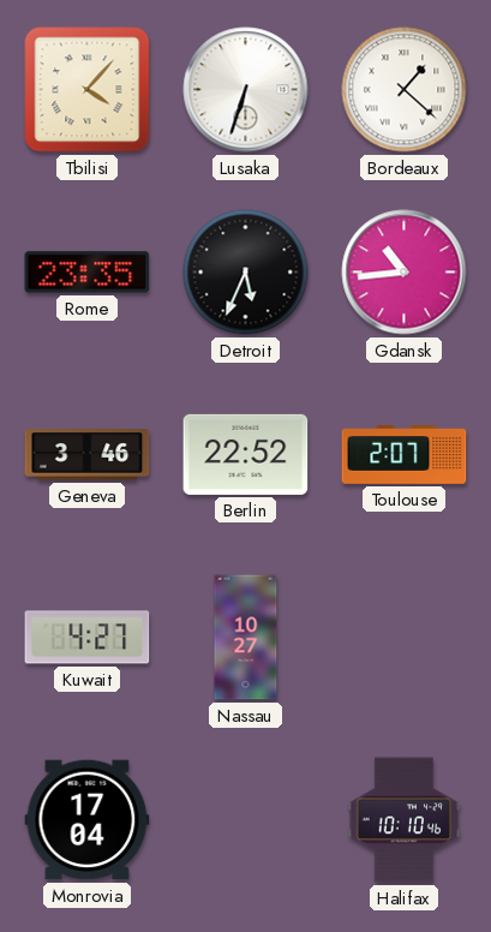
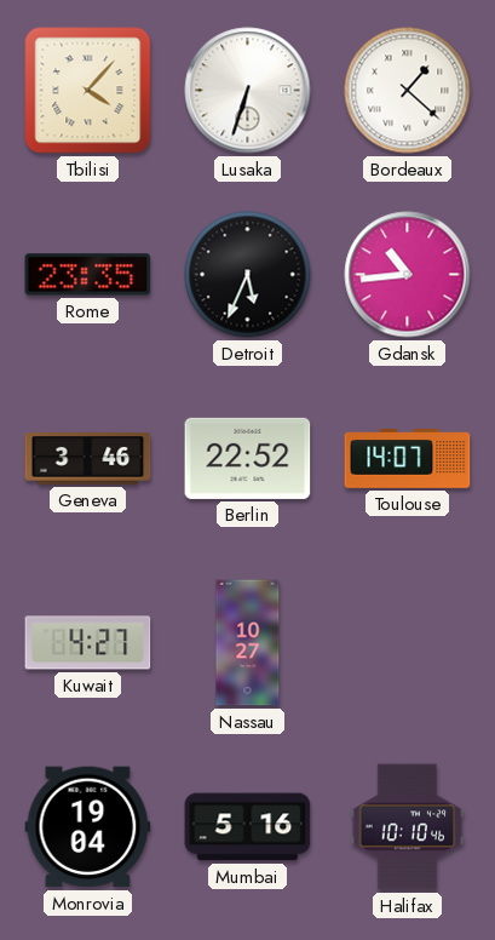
Toulouse: 2:07 -> 14:07
Monrovia: 17:04 -> 19:04
Mumbai: none -> 5:16
